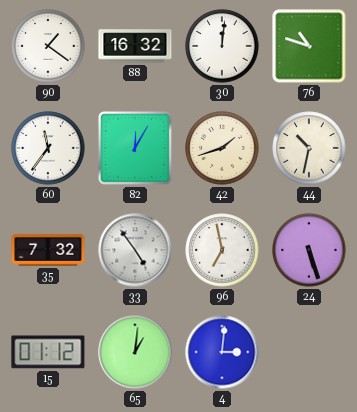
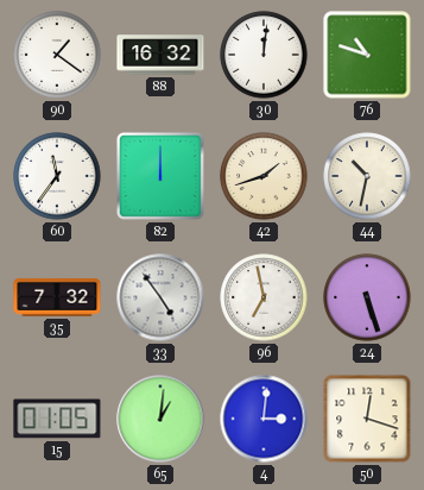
82: 12:05 -> 12:00
15: 01:12 -> 01:05
50: none -> 12:18
